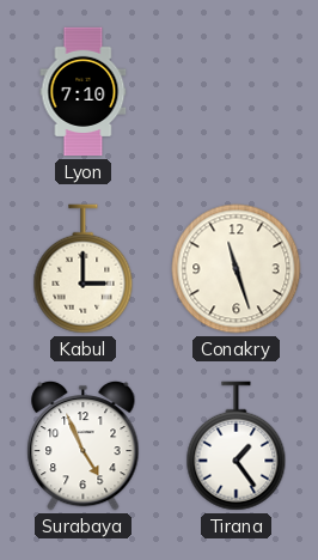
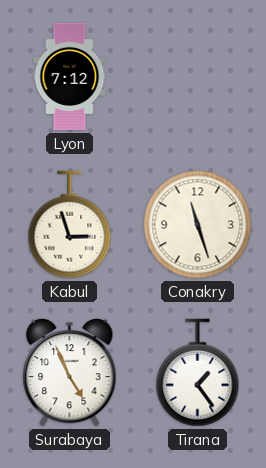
Lyon: 7:10 -> 7:12
Kabul: 3:00 -> 2:57
